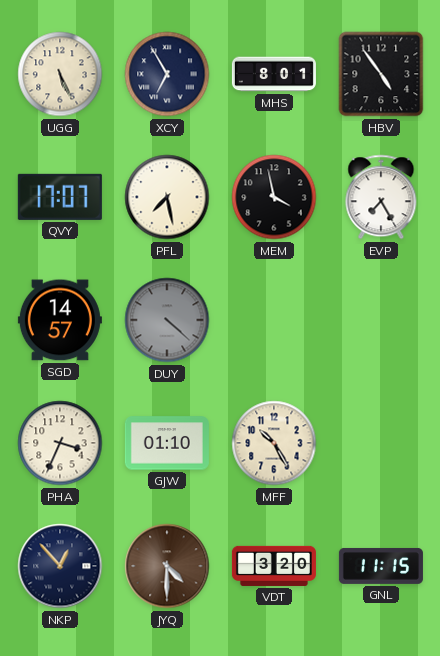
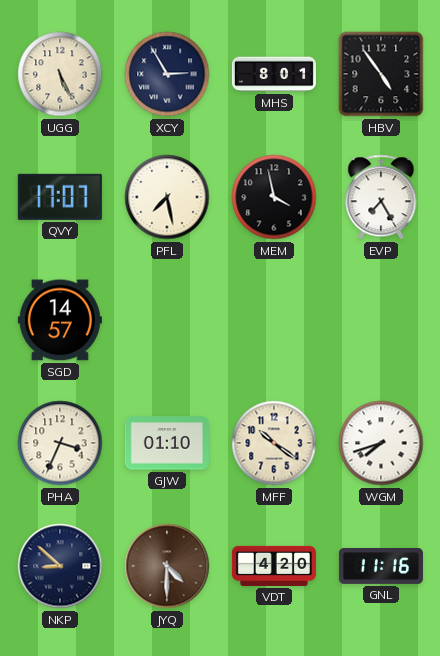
XCY: 6:55 -> 2:55
DUY: 4:22 -> none
MFF: 10:25 -> 10:21
WGM: none -> 7:42
NKP: 12:53 -> 8:52
VDT: 3:20 -> 4:20
GNL: 11:15 -> 11:16
